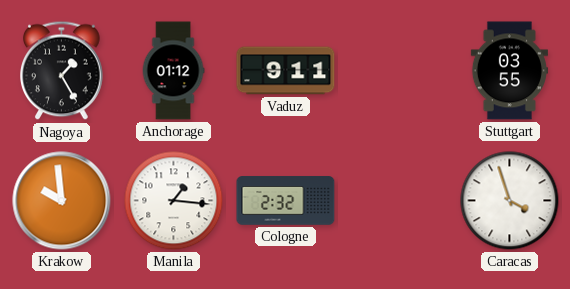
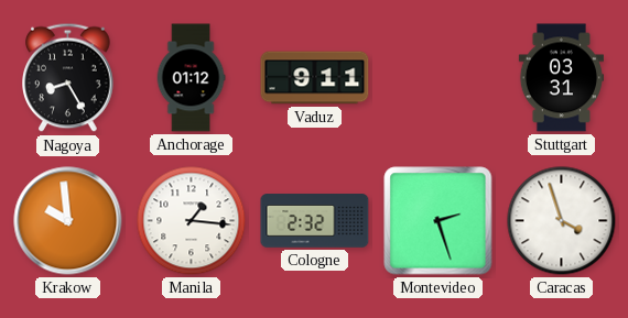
Nagoya: 1:25 -> 8:25
Stuttgart: 03:55 -> 03:31
Montevideo: none -> 2:27
